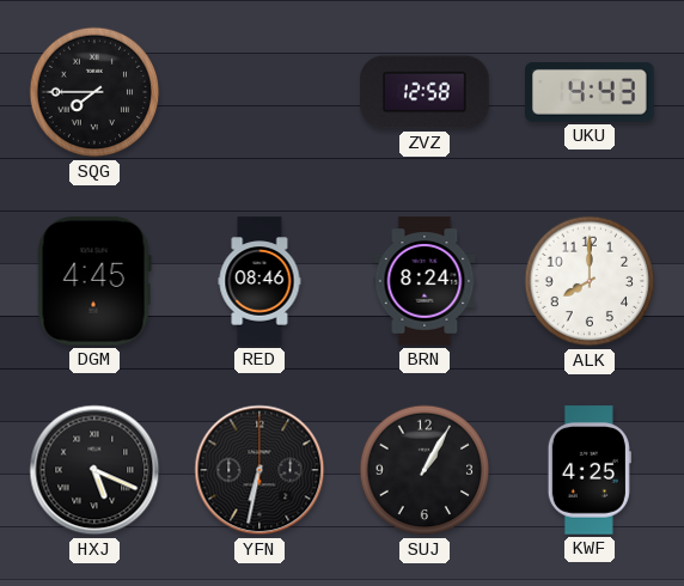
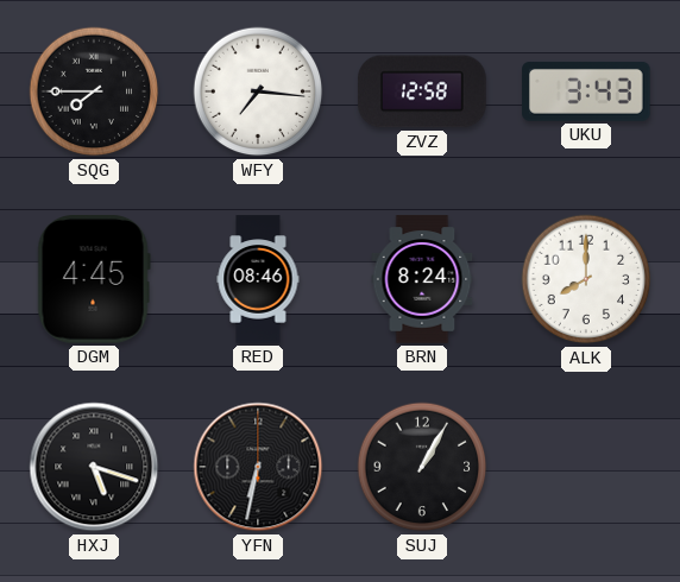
WFY: none -> 7:16
UKU: 4:43 -> 3:43
HXJ: 5:19 -> 5:18
KWF: 4:25 -> none
